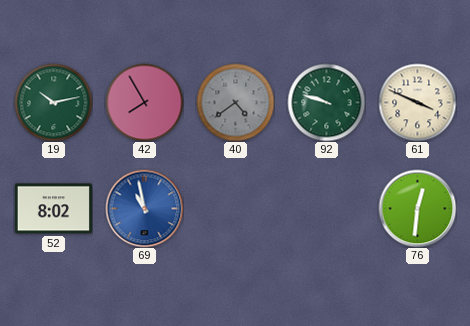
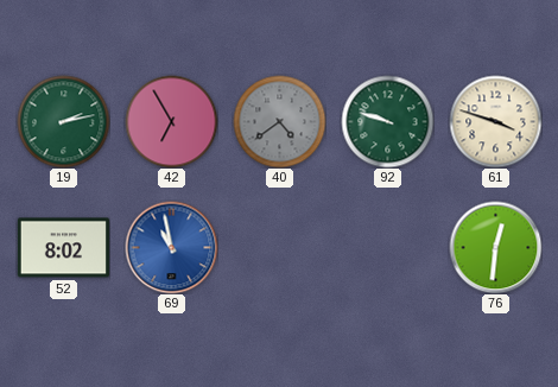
19: 10:13 -> 2:13
42: 7:55 -> 6:55
61: 3:49 -> 3:48
